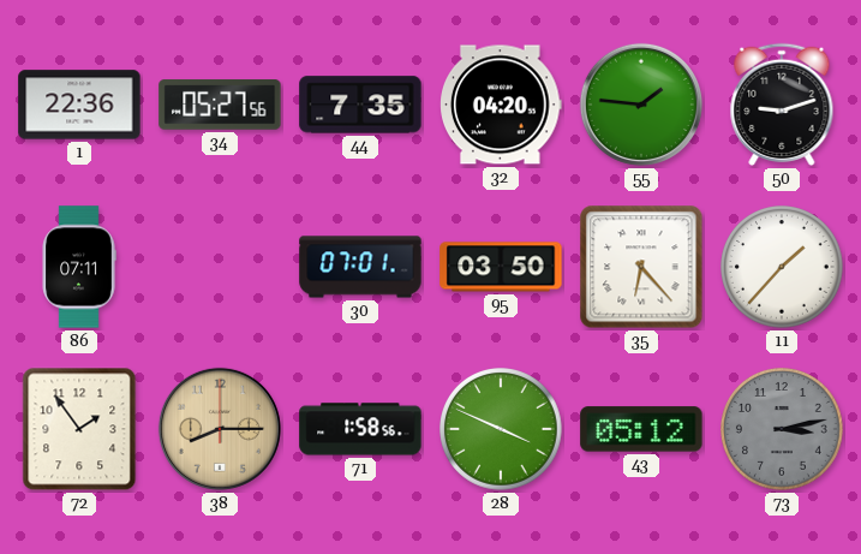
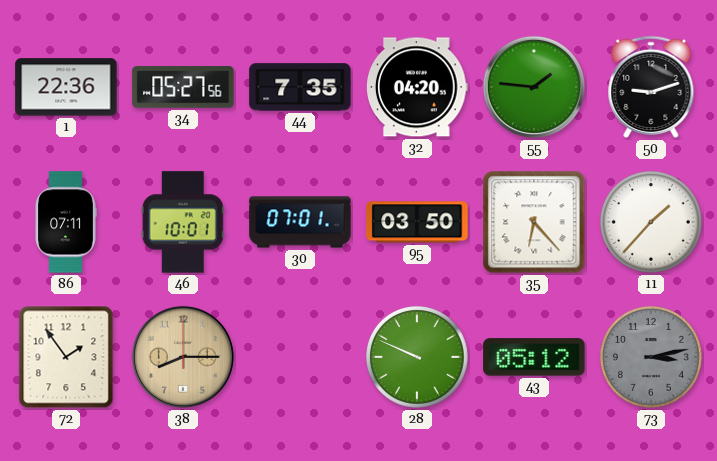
46: none -> 10:01
71: 1:58 -> none
28: 3:49 -> 9:49
